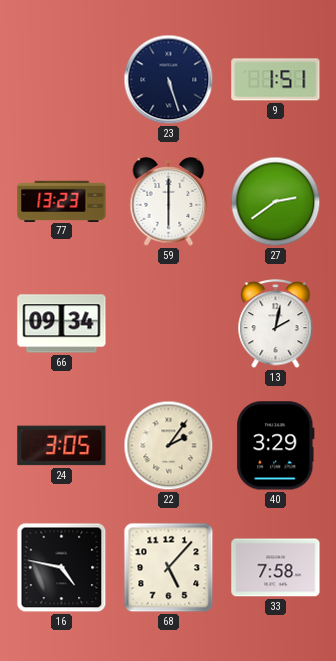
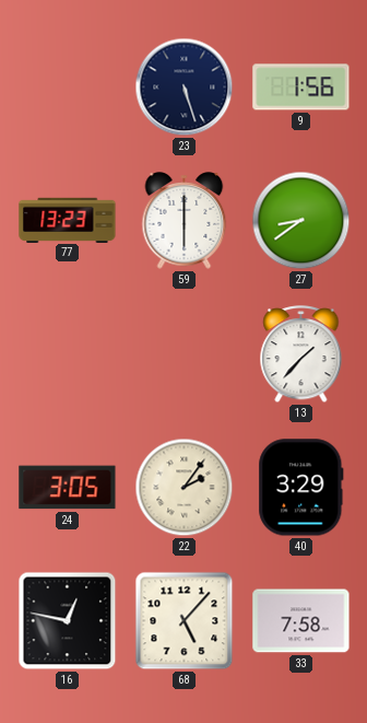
9: 1:51 -> 1:56
27: 2:39 -> 8:39
66: 09:34 -> none
13: 2:02 -> 1:37
16: 4:47 -> 12:47
